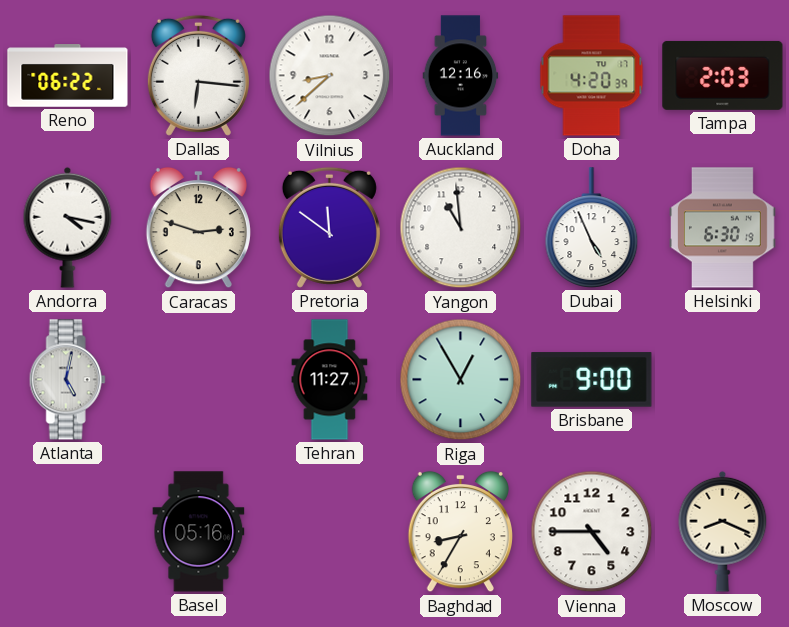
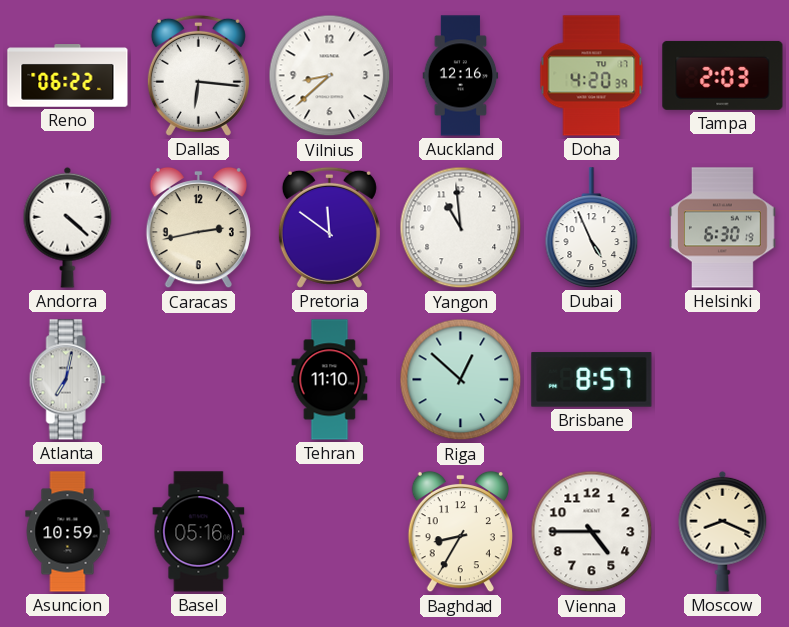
Andorra: 4:17 -> 4:22
Caracas: 2:48 -> 2:43
Atlanta: 5:02 -> 7:02
Tehran: 11:27 -> 11:10
Riga: 12:55 -> 12:52
Brisbane: 9:00 -> 8:57
Asuncion: none -> 10:59
